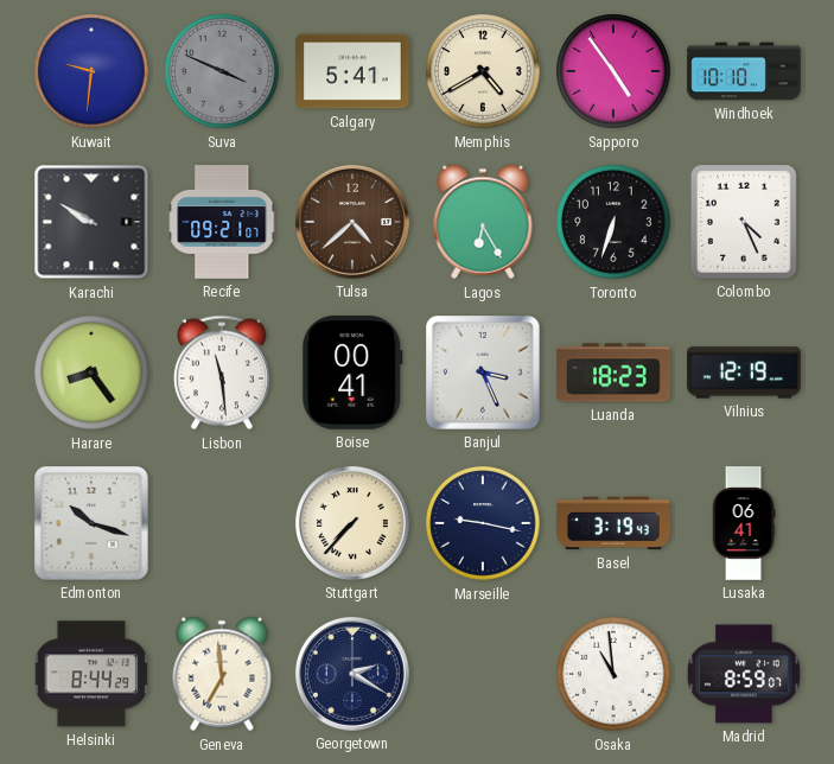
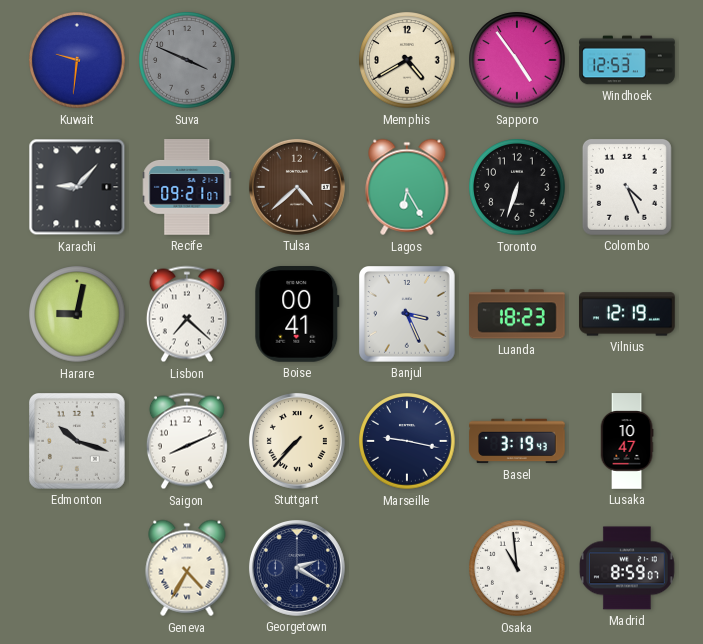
Calgary: 5:41 -> none
Windhoek: 10:10 -> 12:53
Karachi: 9:50 -> 9:07
Harare: 8:24 -> 9:02
Lisbon: 11:29 -> 7:22
Saigon: none -> 8:11
Lusaka: 06:41 -> 10:47
Helsinki: 8:44 -> none
Geneva: 6:59 -> 4:35
